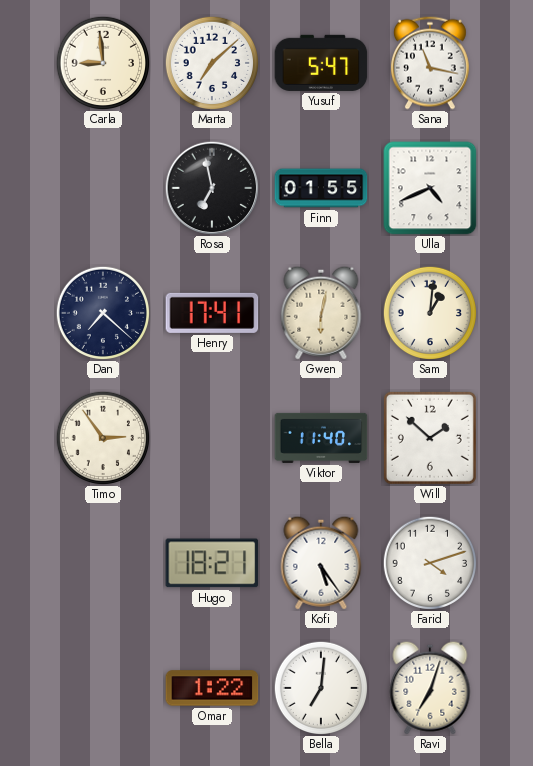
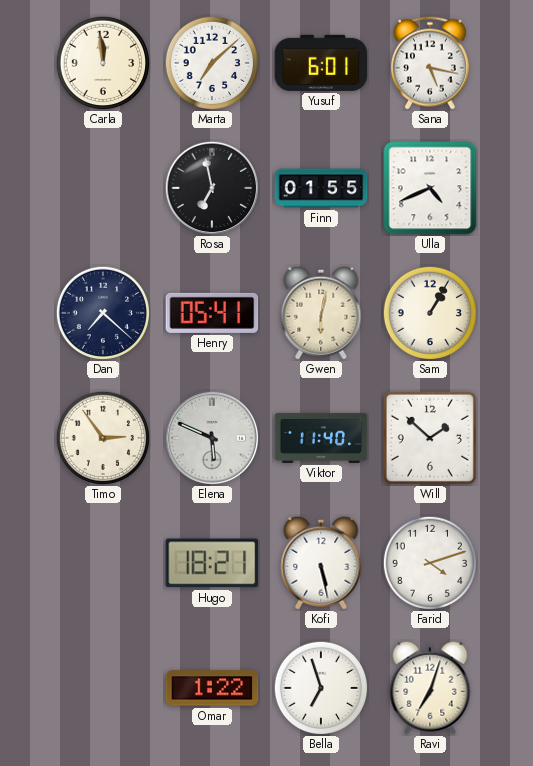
Carla: 8:59 -> 11:59
Yusuf: 5:47 -> 6:01
Sana: 11:17 -> 5:17
Henry: 17:41 -> 05:41
Sam: 1:01 -> 1:05
Elena: none -> 5:49
Kofi: 5:24 -> 5:28
Bella: 7:01 -> 6:57
